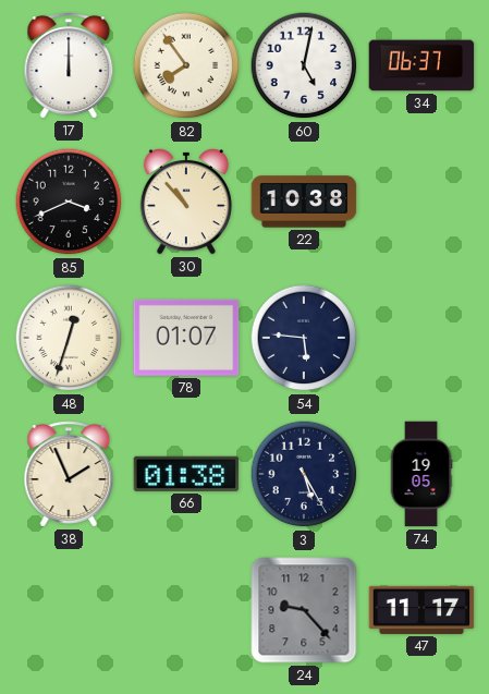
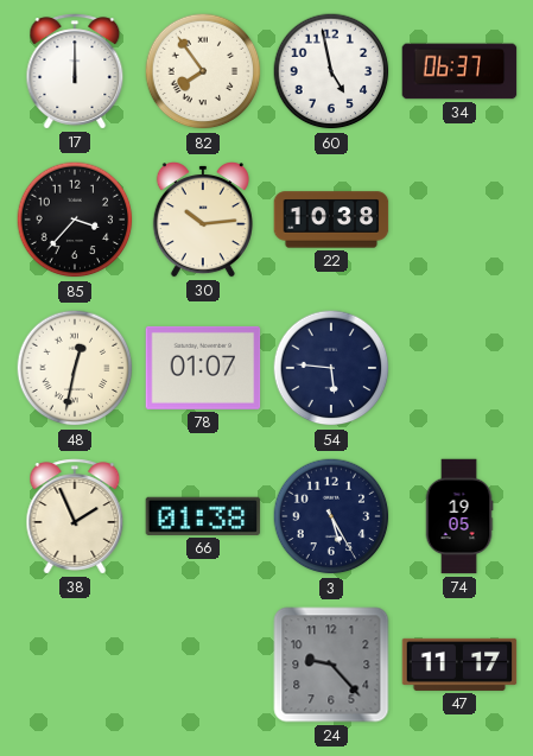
60: 5:02 -> 4:58
85: 3:41 -> 3:37
30: 10:53 -> 10:14
48: 12:33 -> 12:32
